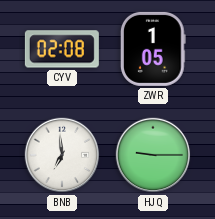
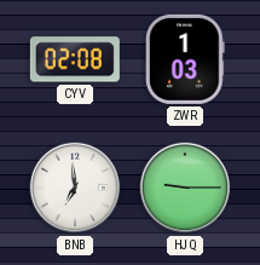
ZWR: 1:05 -> 1:03
